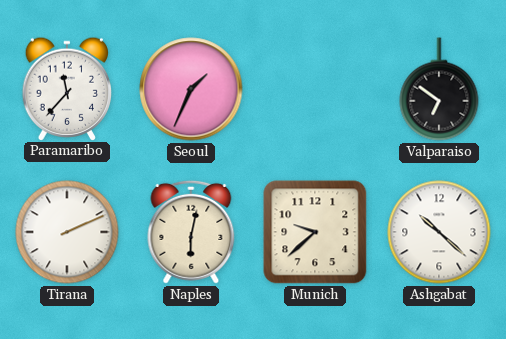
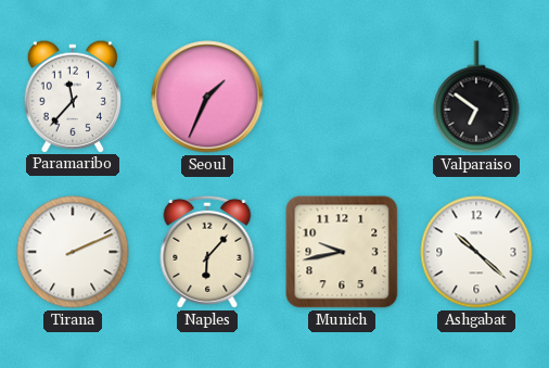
Naples: 6:02 -> 6:07
Munich: 9:38 -> 9:43
